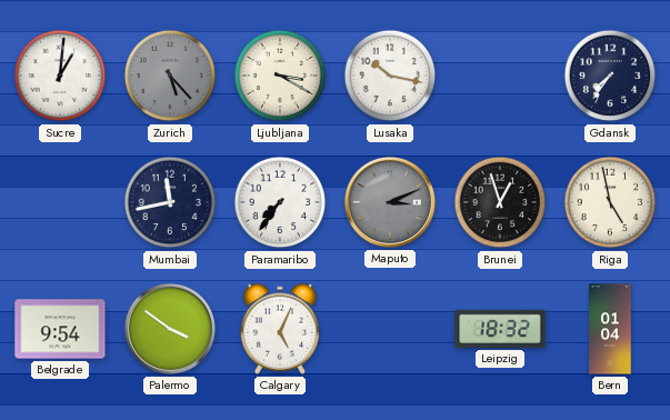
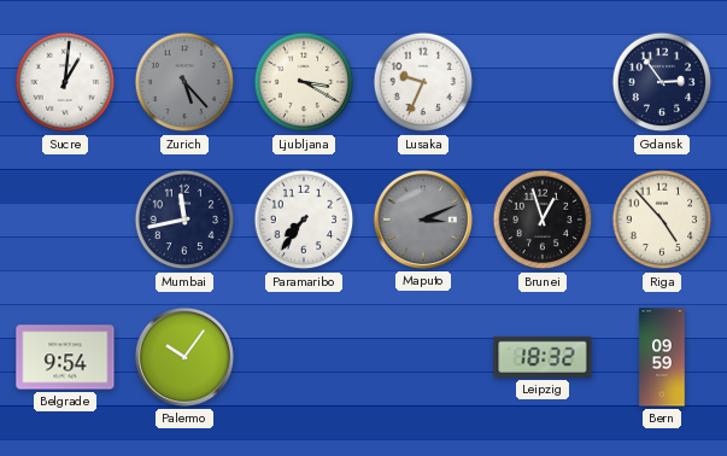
Lusaka: 10:17 -> 9:34
Gdansk: 7:36 -> 2:54
Riga: 4:58 -> 4:53
Palermo: 3:51 -> 10:06
Calgary: 5:04 -> none
Bern: 01:04 -> 09:59
